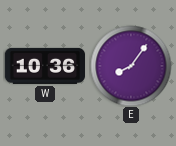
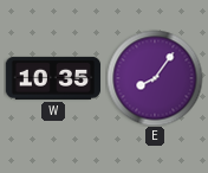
W: 10:36 -> 10:35
